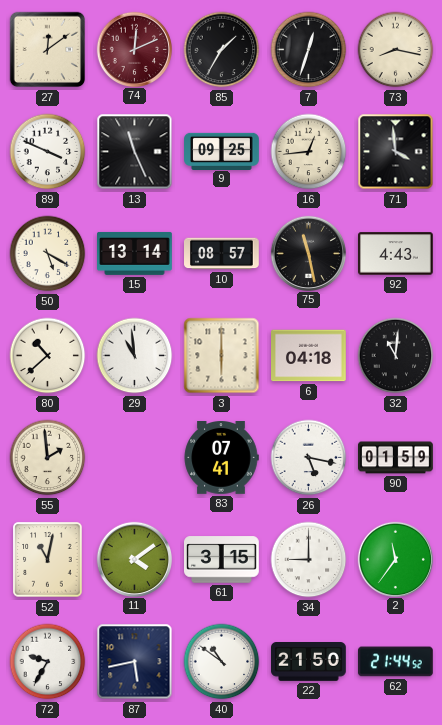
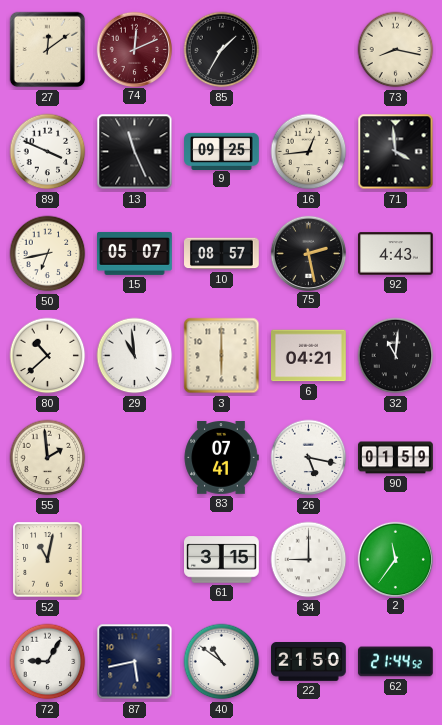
7: 12:33 -> none
50: 5:20 -> 6:43
15: 13:14 -> 05:07
75: 11:28 -> 2:28
6: 04:18 -> 04:21
11: 4:09 -> none
72: 9:35 -> 9:05
